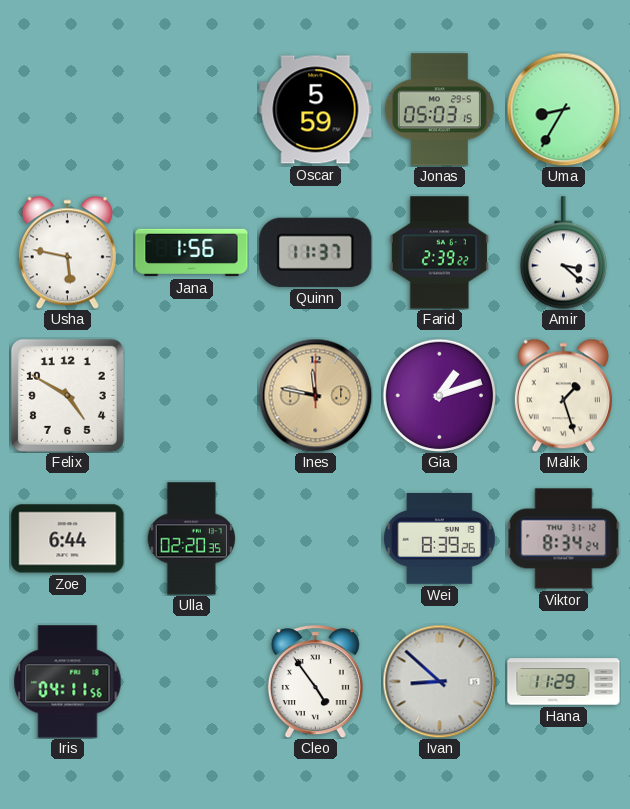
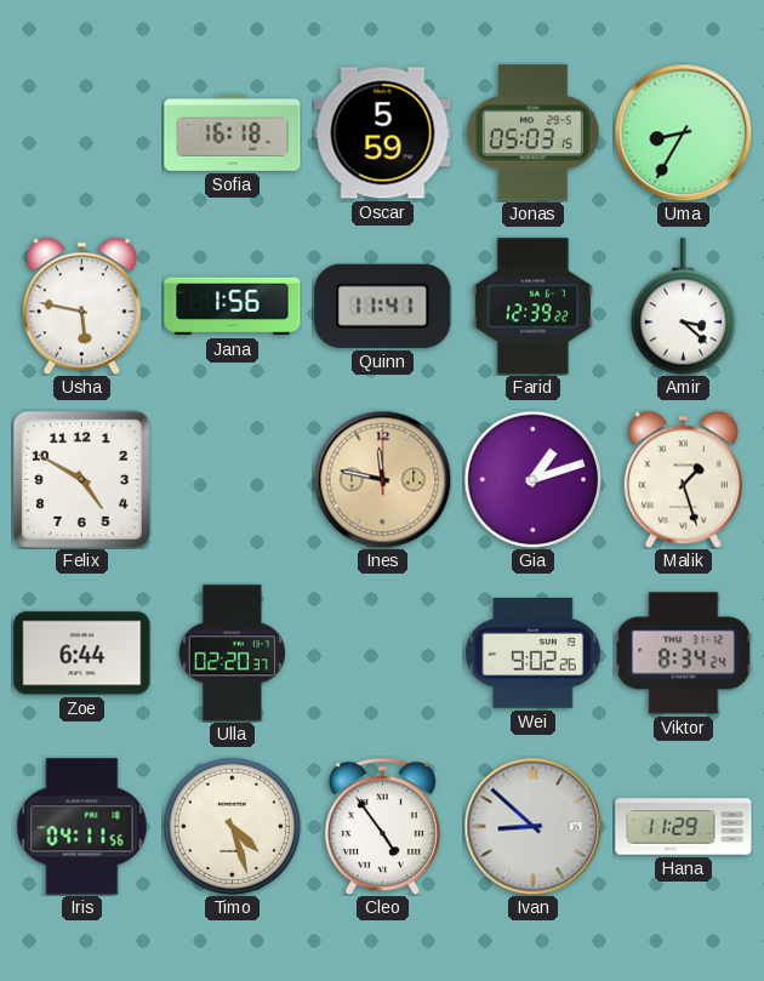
Sofia: none -> 16:18
Quinn: 11:37 -> 11:41
Farid: 2:39 -> 12:39
Ulla: 02:20:35 -> 02:20:37
Wei: 8:39 -> 9:02
Timo: none -> 4:27
